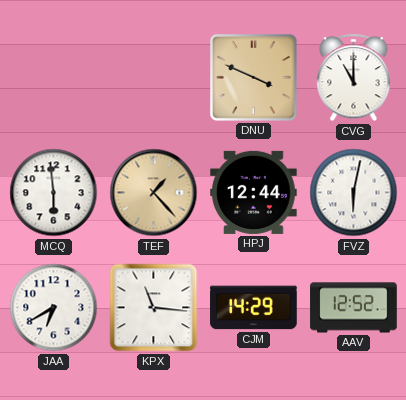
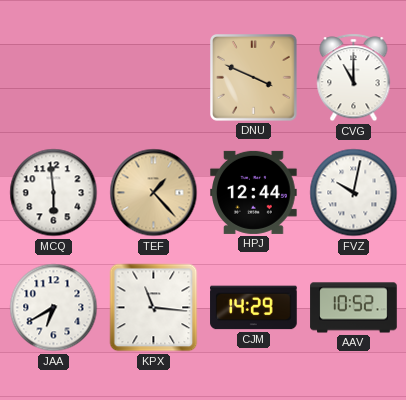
FVZ: 6:02 -> 10:02
AAV: 12:52 -> 10:52
